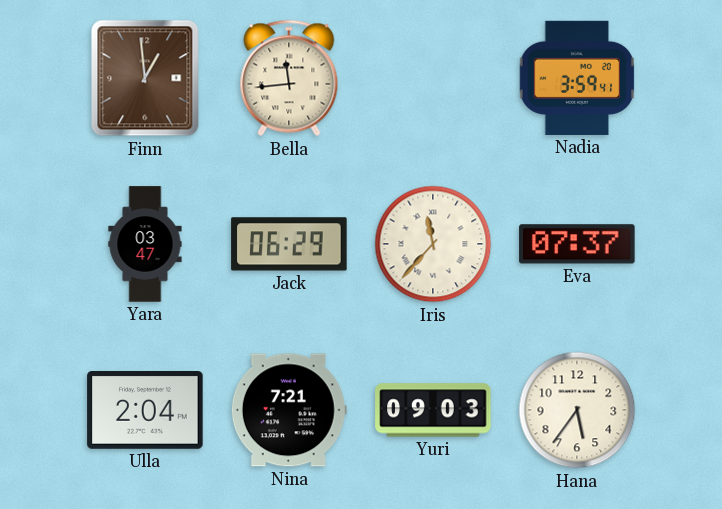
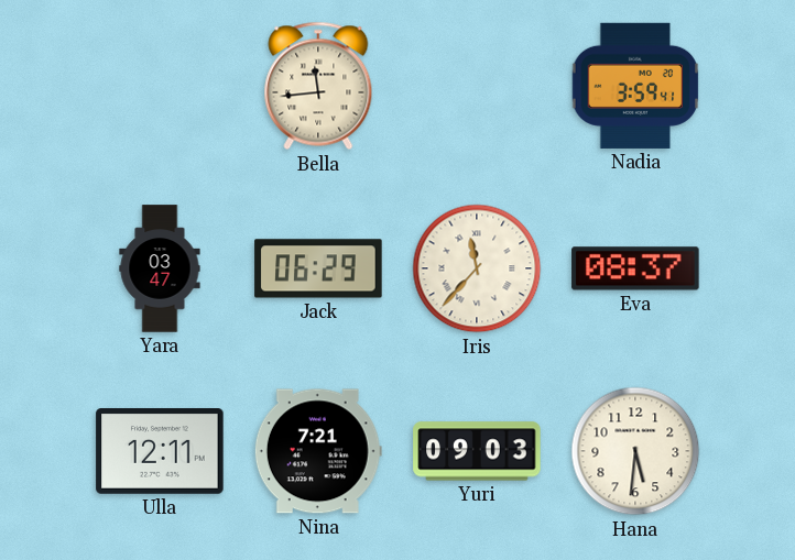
Finn: 12:59 -> none
Eva: 07:37 -> 08:37
Ulla: 2:04 -> 12:11
Hana: 5:36 -> 5:31
